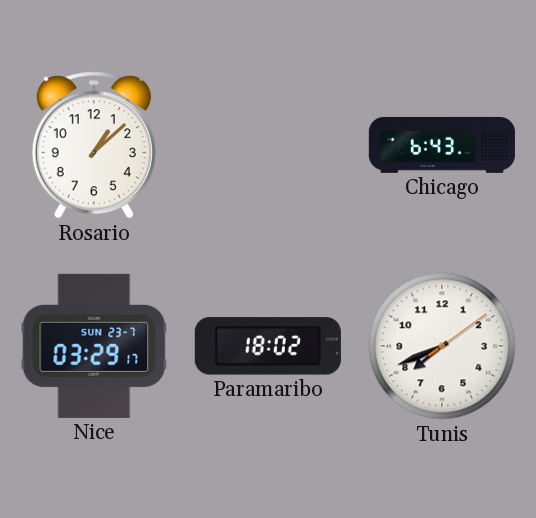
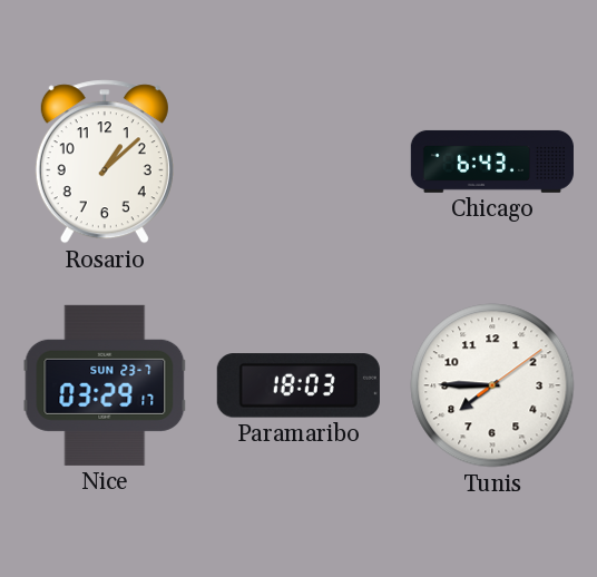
Paramaribo: 18:02 -> 18:03
Tunis: 7:41 -> 7:45
